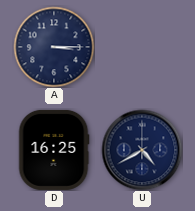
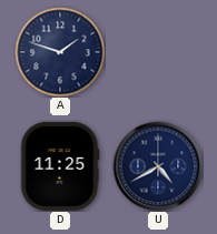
A: 3:15 -> 1:48
D: 16:25 -> 11:25
